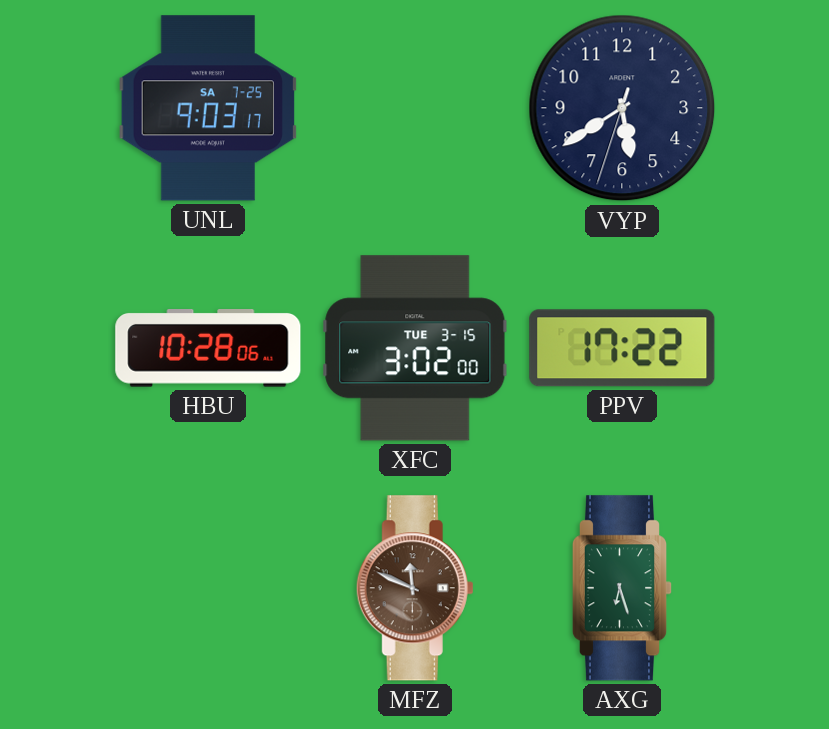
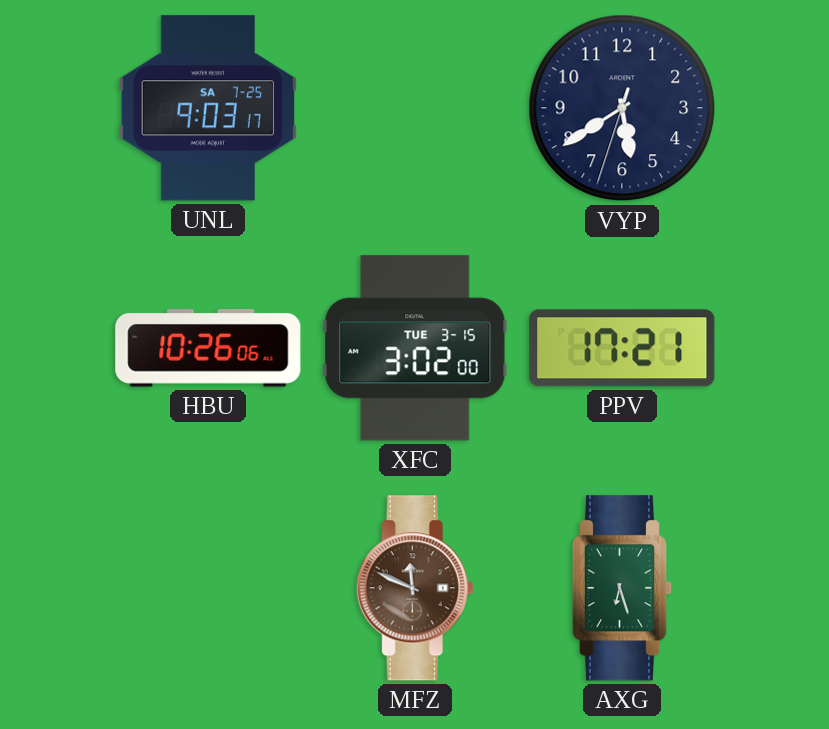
HBU: 10:28 -> 10:26
PPV: 17:22 -> 17:21
